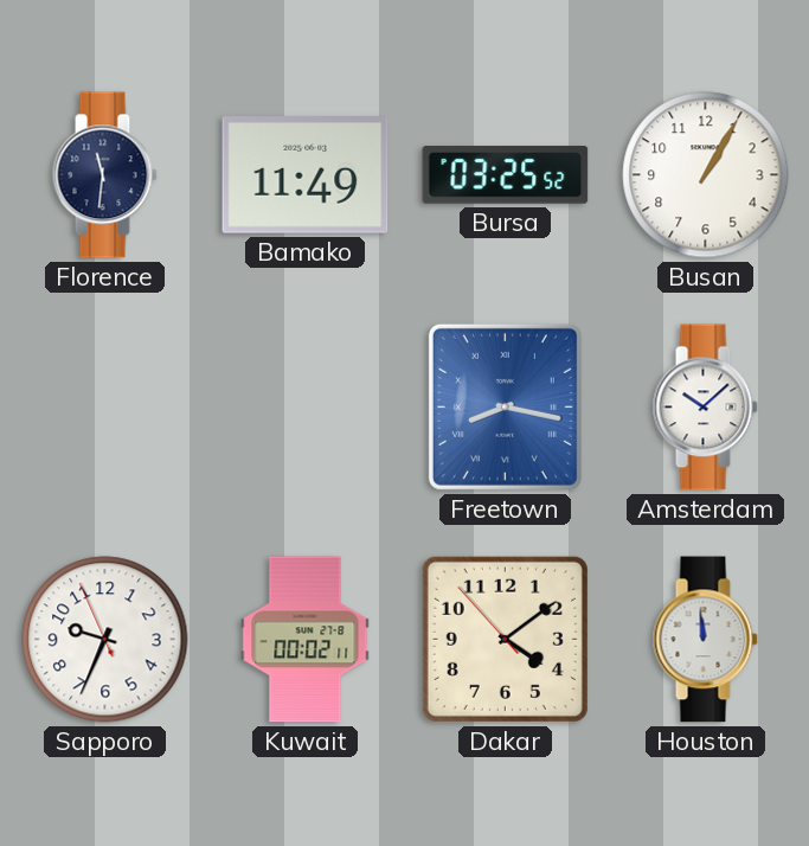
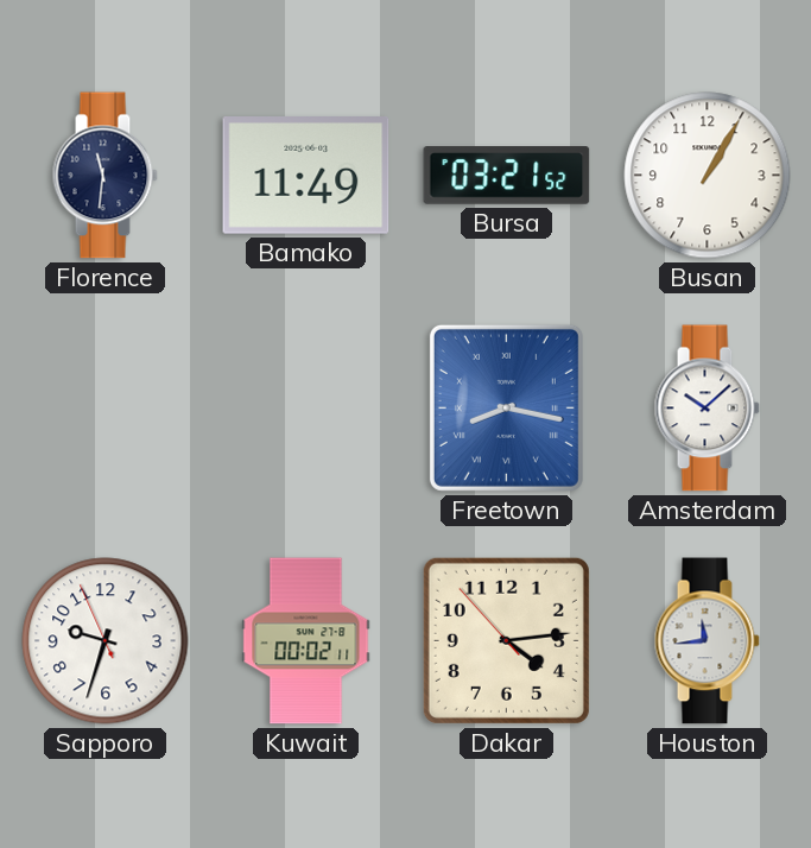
Bursa: 03:25 -> 03:21
Sapporo: 9:33 -> 9:32
Dakar: 4:08 -> 4:13
Houston: 11:59 -> 11:44
